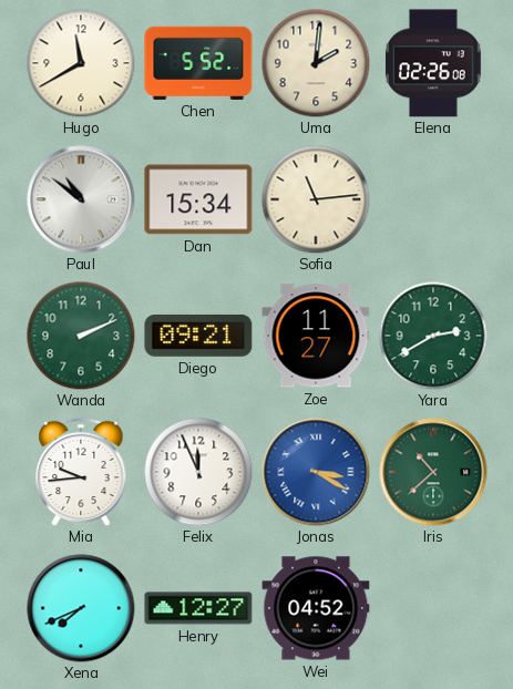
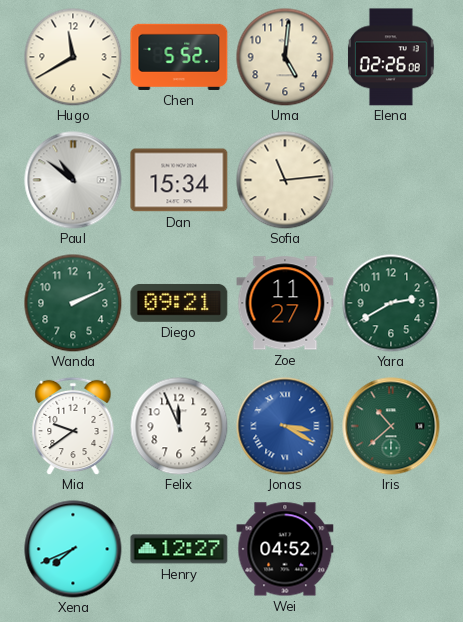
Uma: 2:01 -> 5:01
Mia: 9:44 -> 9:39
